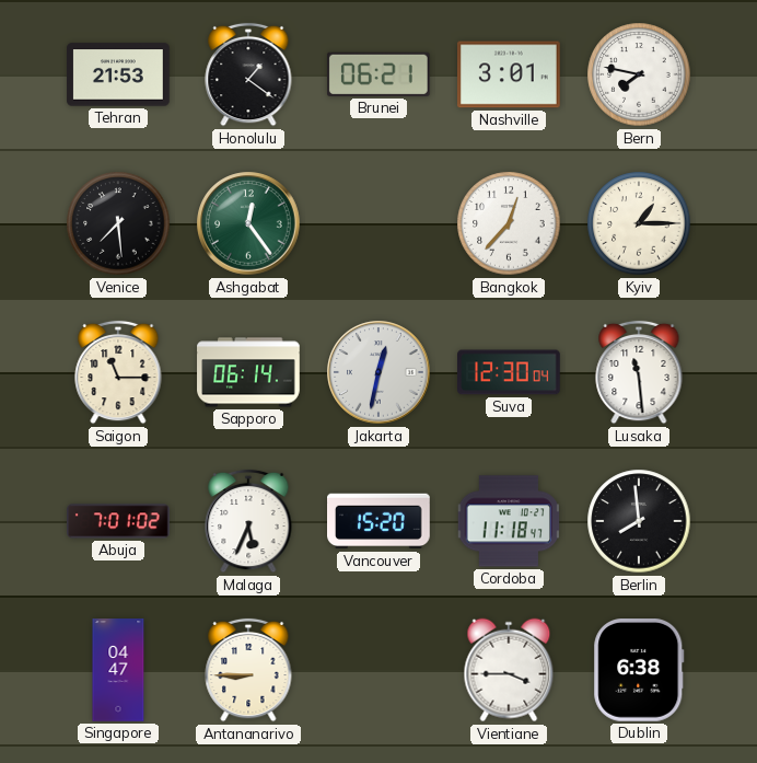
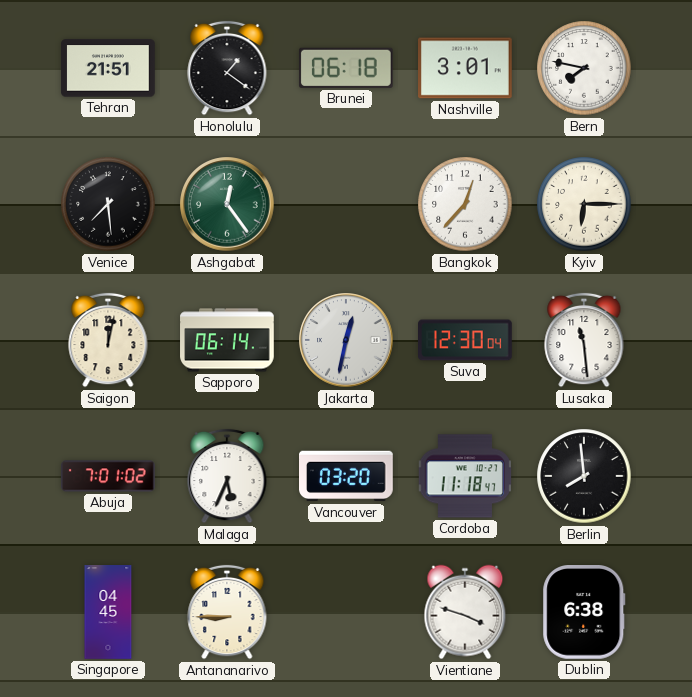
Tehran: 21:53 -> 21:51
Brunei: 06:21 -> 06:18
Kyiv: 1:15 -> 6:15
Saigon: 11:15 -> 12:02
Vancouver: 15:20 -> 03:20
Singapore: 04:47 -> 04:45
Vientiane: 3:45 -> 3:48
